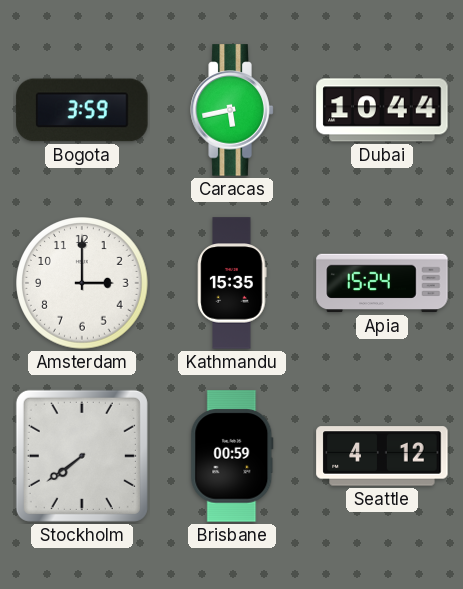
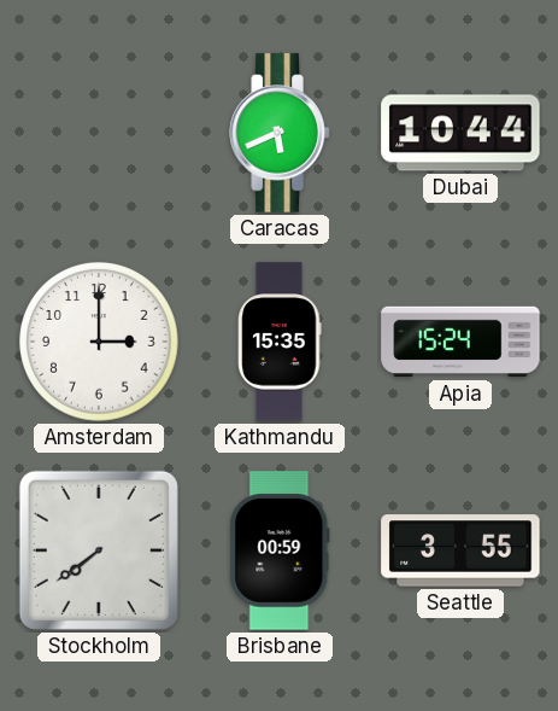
Bogota: 3:59 -> none
Caracas: 5:43 -> 5:41
Seattle: 4:12 -> 3:55
